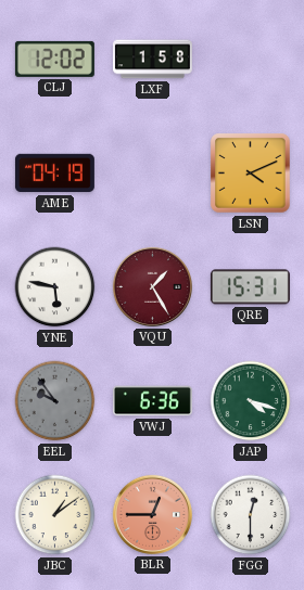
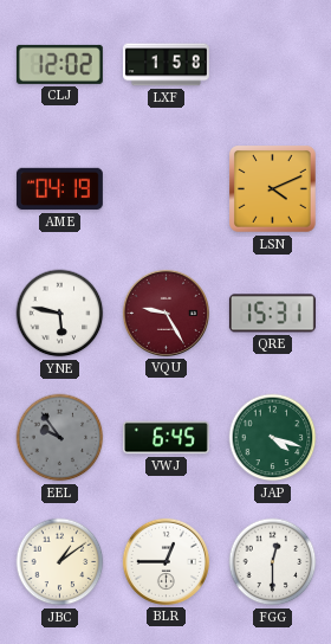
VQU: 1:25 -> 9:25
VWJ: 6:36 -> 6:45
BLR dial: salmon -> white
